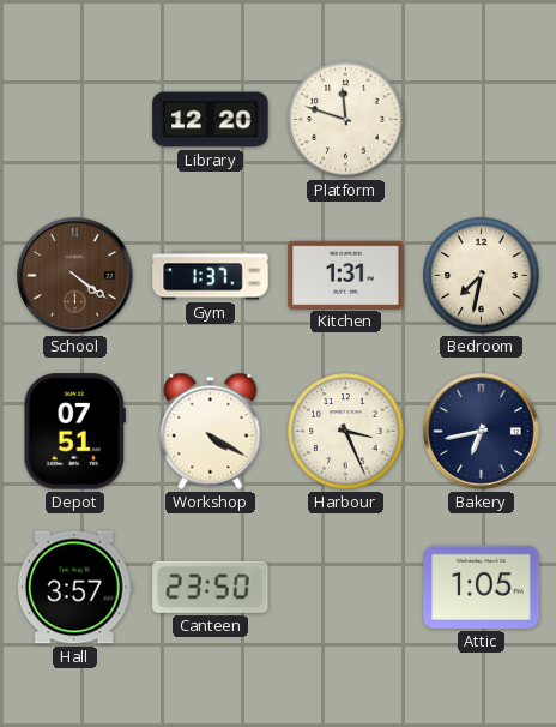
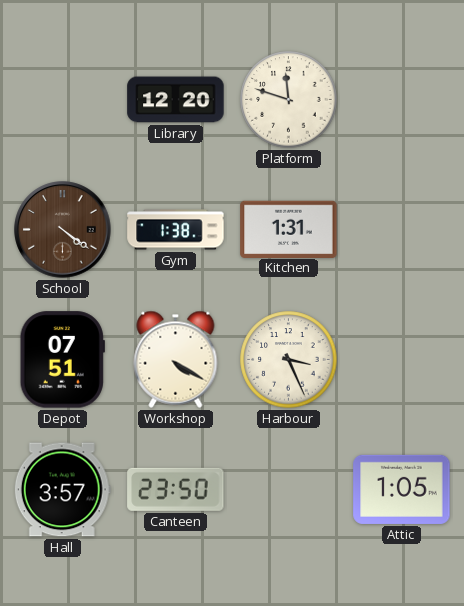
Gym: 1:37 -> 1:38
Bedroom: 7:32 -> none
Bakery: 6:43 -> none
